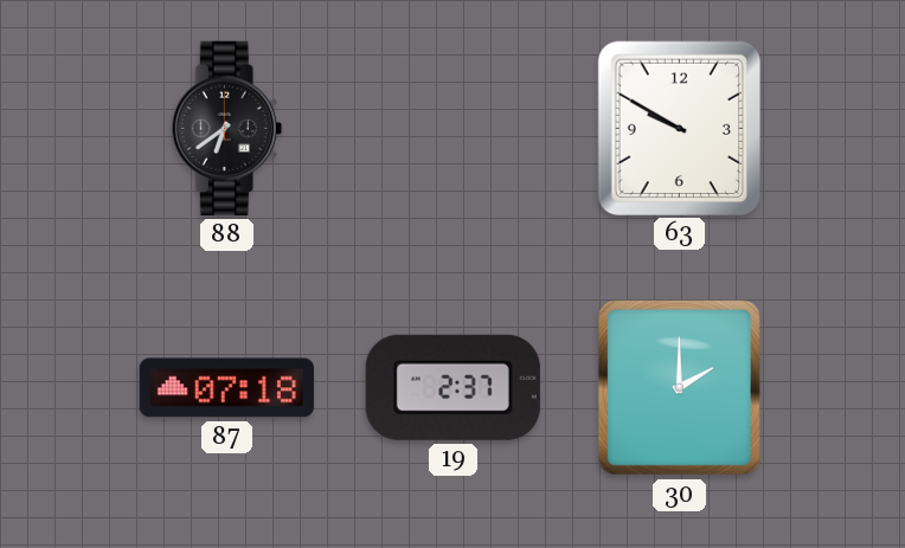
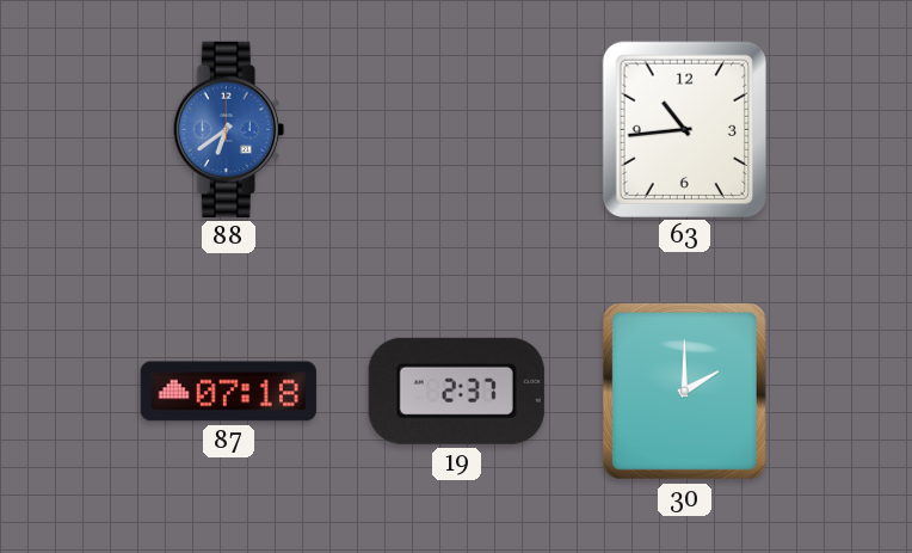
88 dial: black -> blue
63: 9:50 -> 10:44
